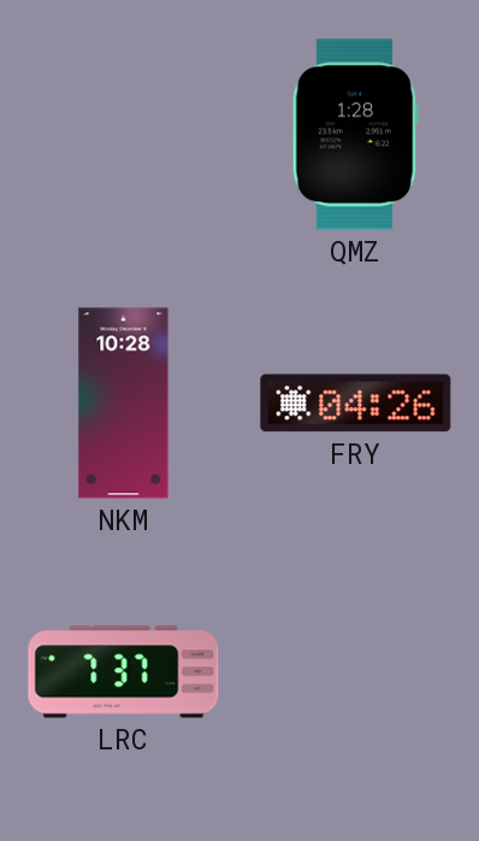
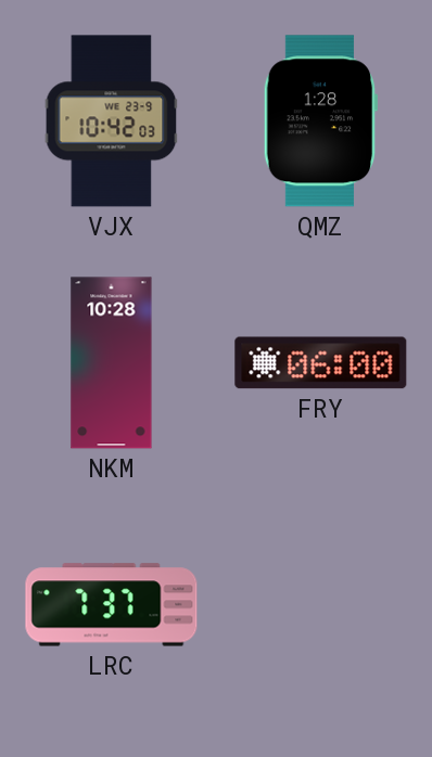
VJX: none -> 10:42
FRY: 04:26 -> 06:00
